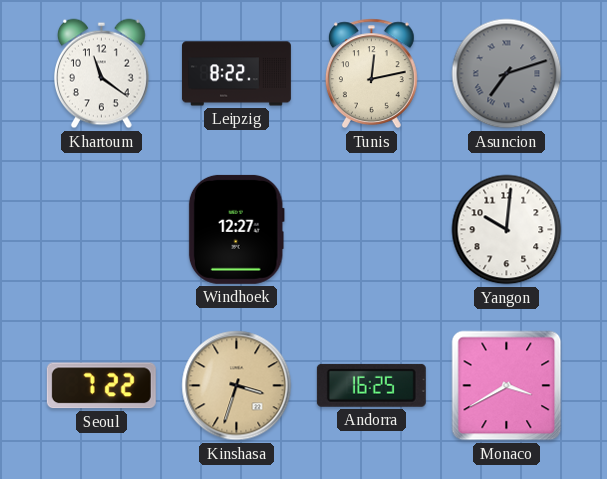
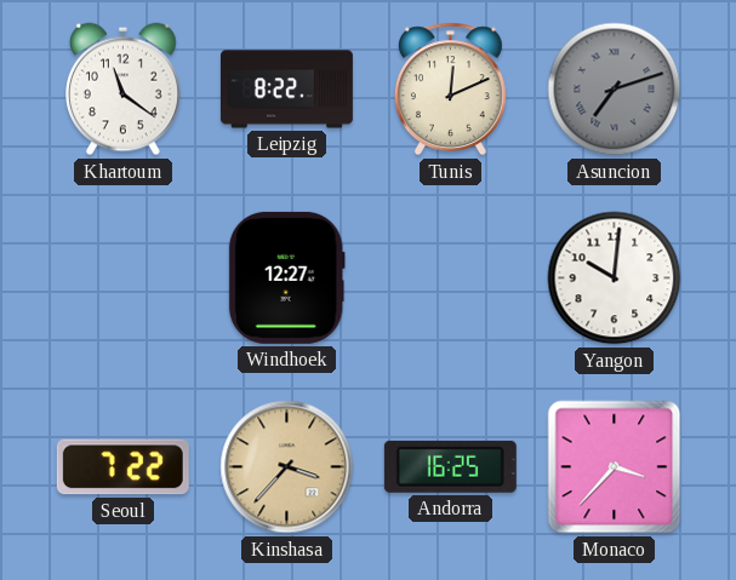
Tunis: 12:13 -> 12:11
Kinshasa: 3:33 -> 3:37
Monaco: 3:40 -> 3:37
